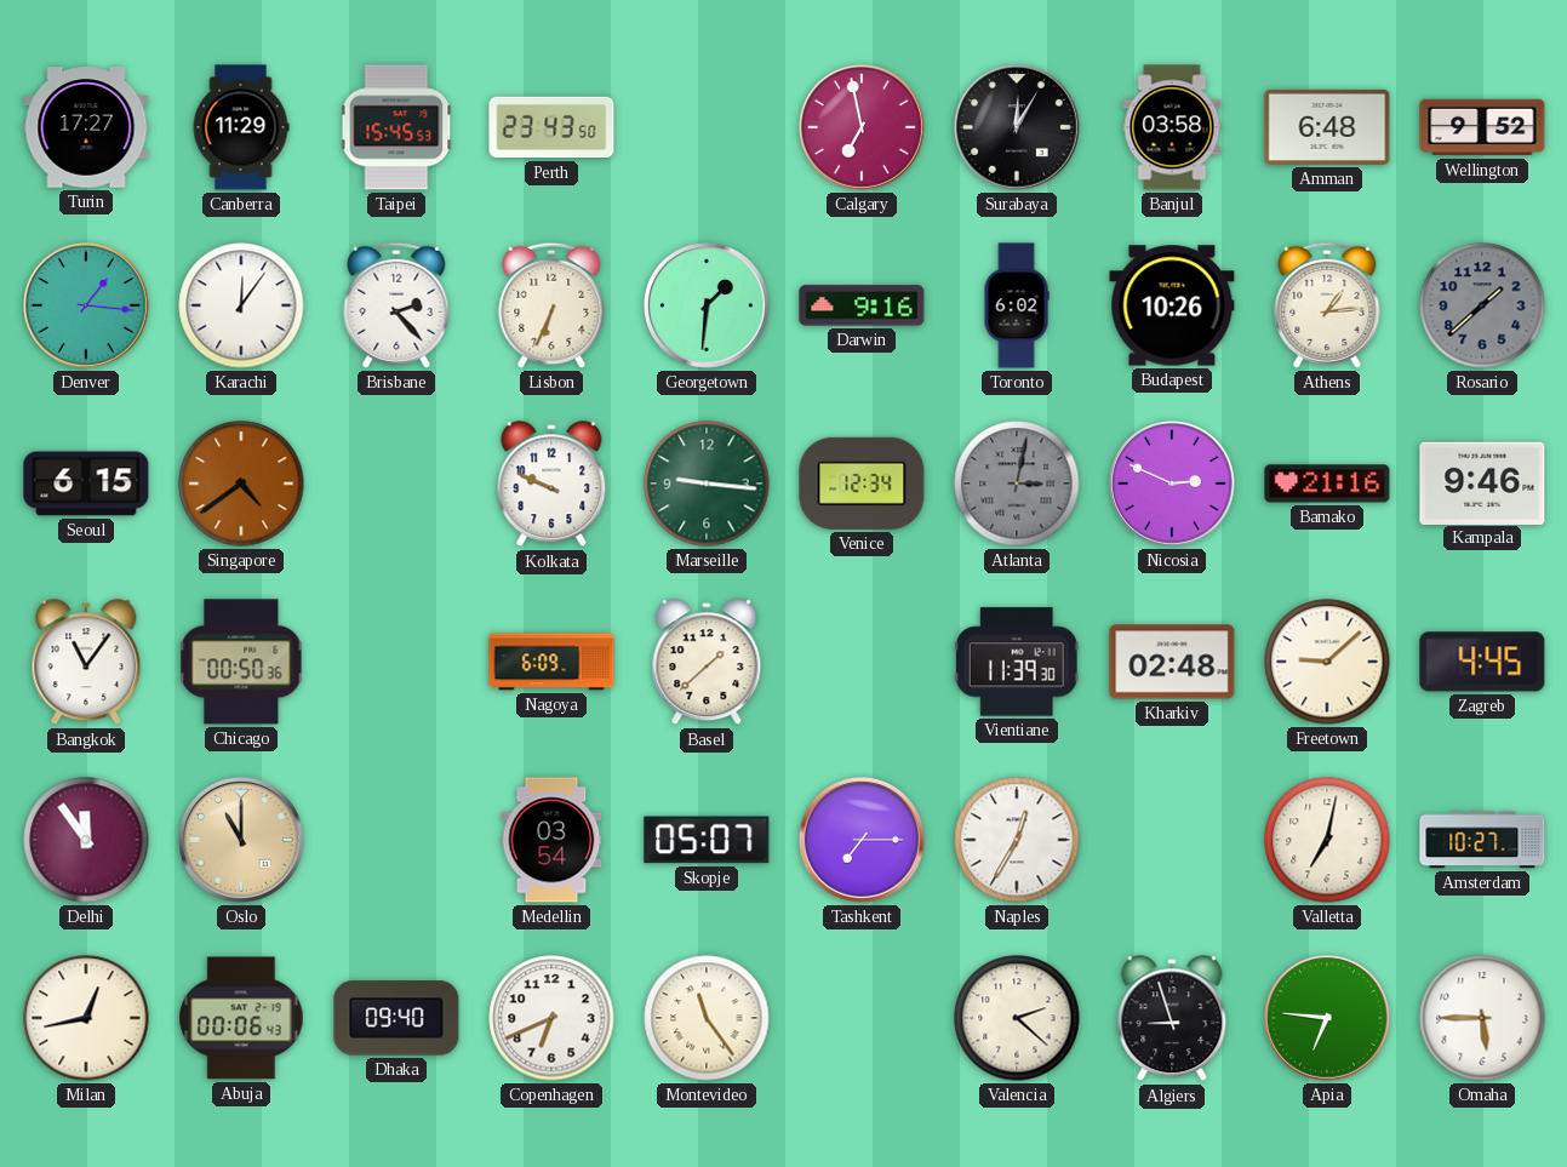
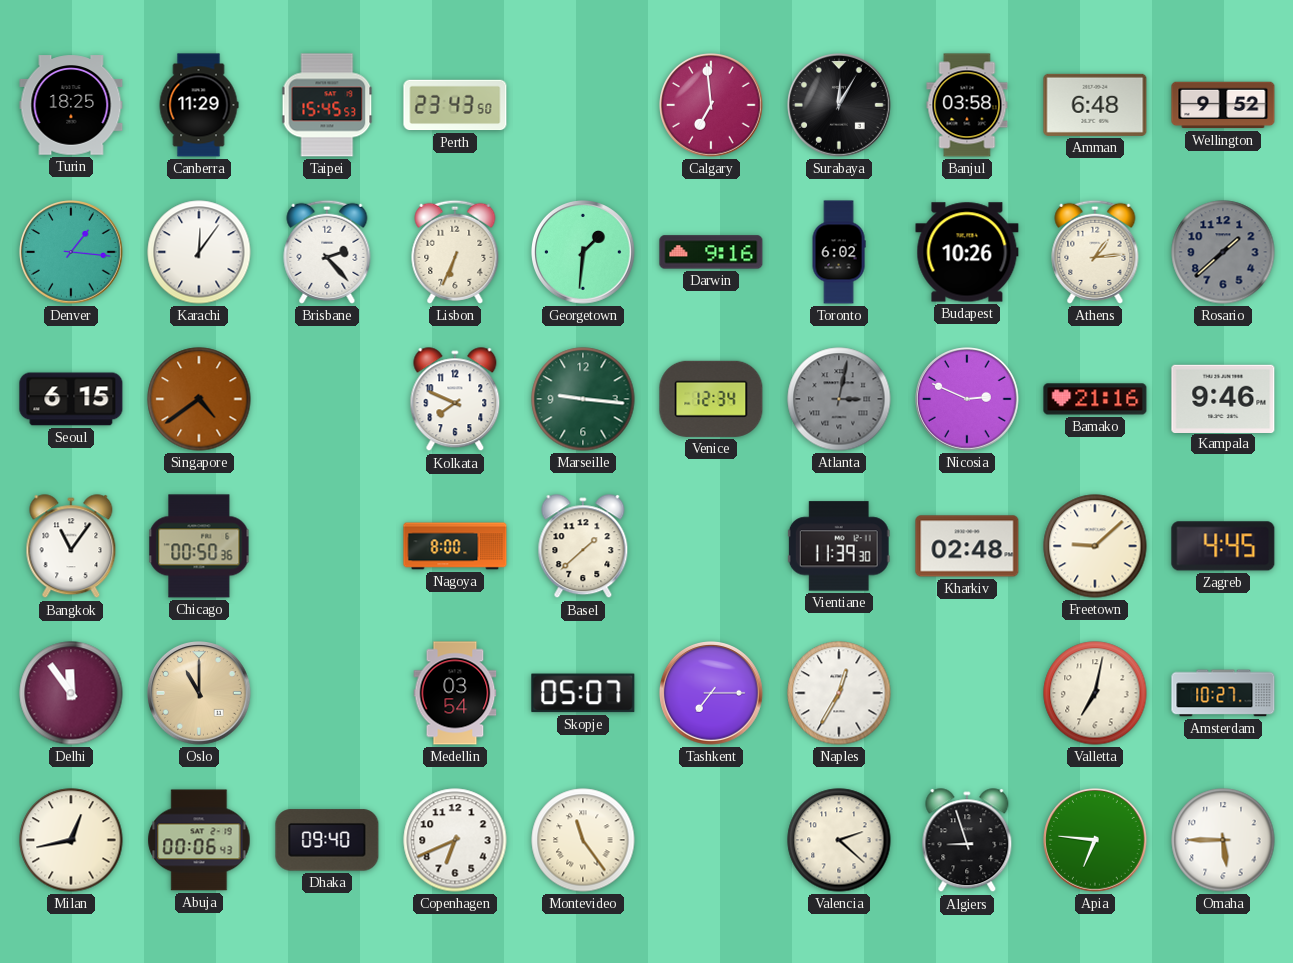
Turin: 17:27 -> 18:25
Calgary: 6:58 -> 6:59
Kolkata: 9:49 -> 7:49
Nagoya: 6:09 -> 8:00
